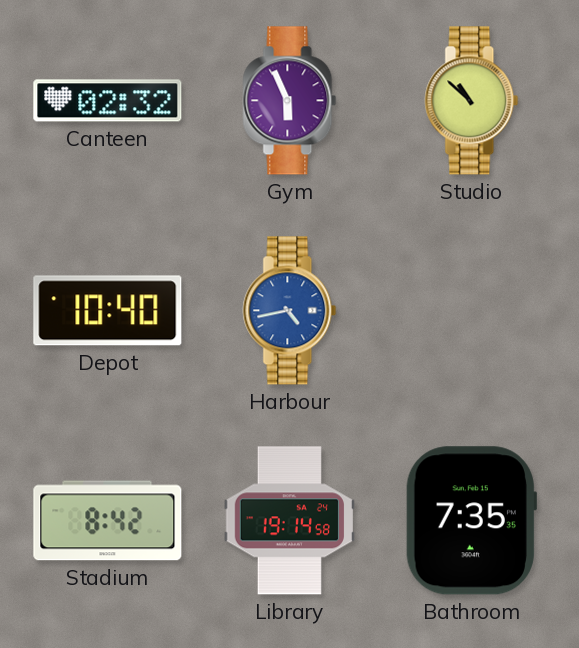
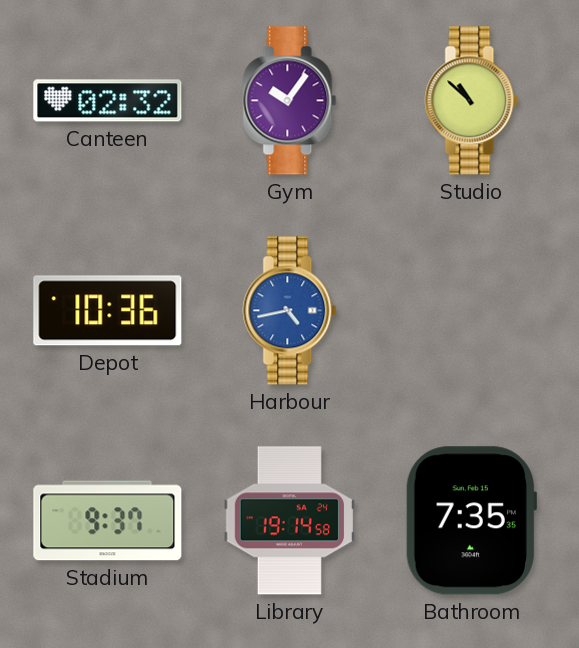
Gym: 5:56 -> 10:06
Depot: 10:40 -> 10:36
Stadium: 8:42 -> 9:37
